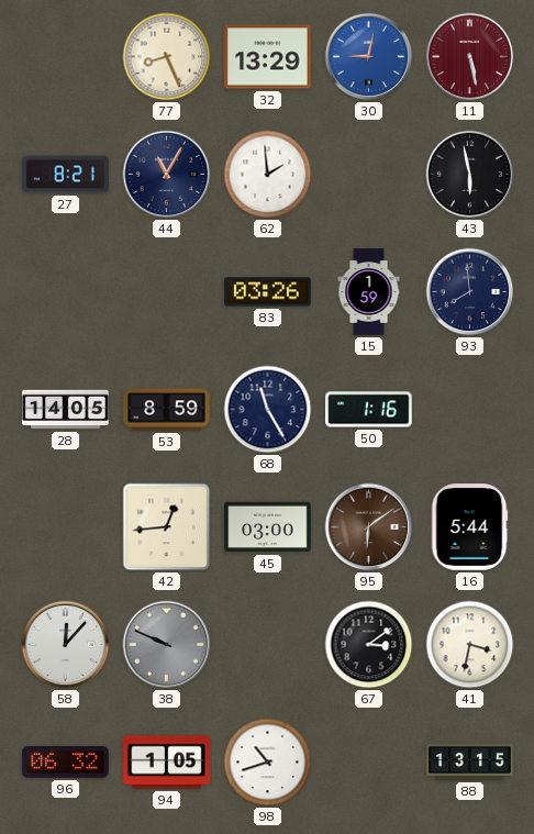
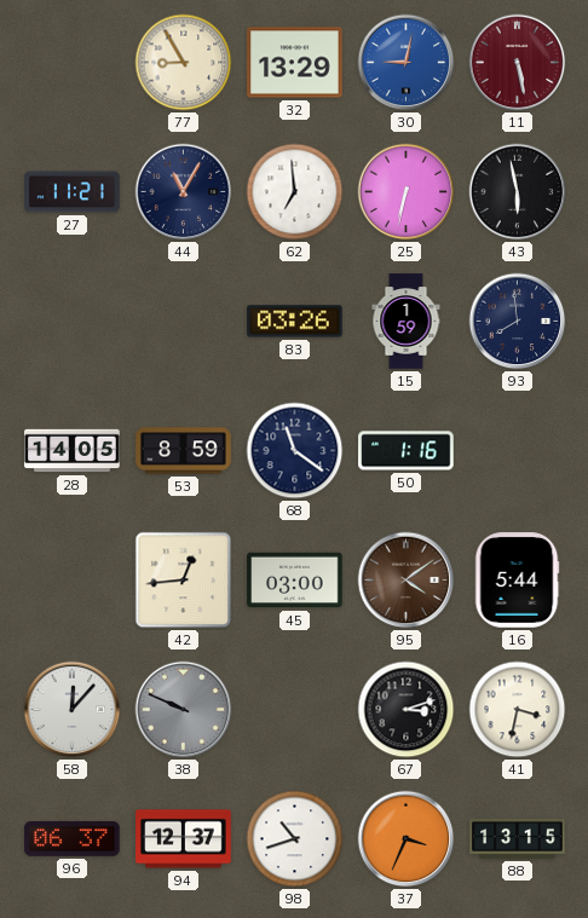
77: 8:26 -> 8:55
27: 8:21 -> 11:21
62: 1:59 -> 6:59
25: none -> 6:32
68: 11:25 -> 11:21
95: 6:09 -> 4:09
67: 3:09 -> 3:12
96: 06:32 -> 06:37
94: 1:05 -> 12:37
37: none -> 3:34
